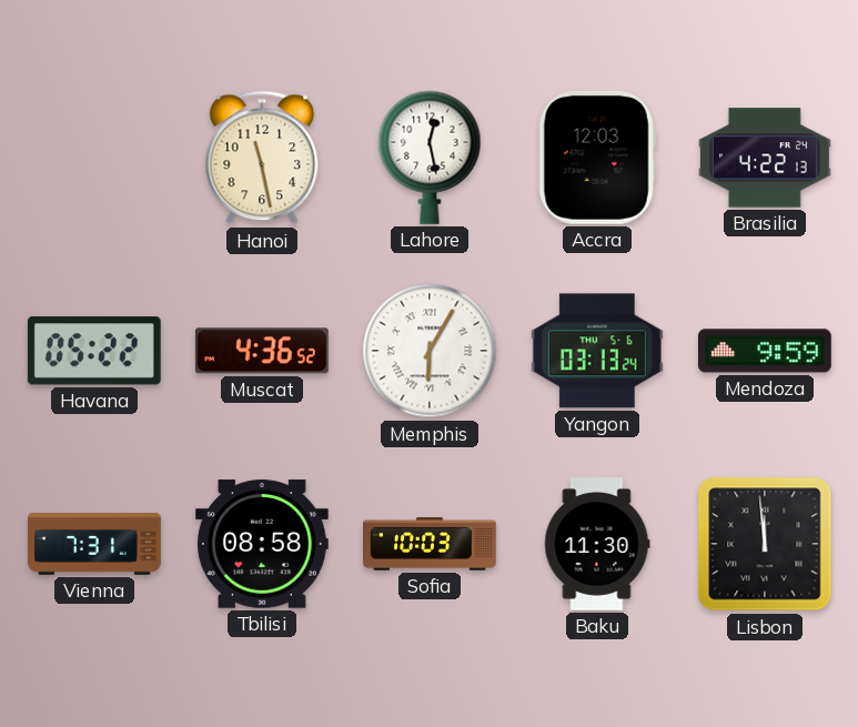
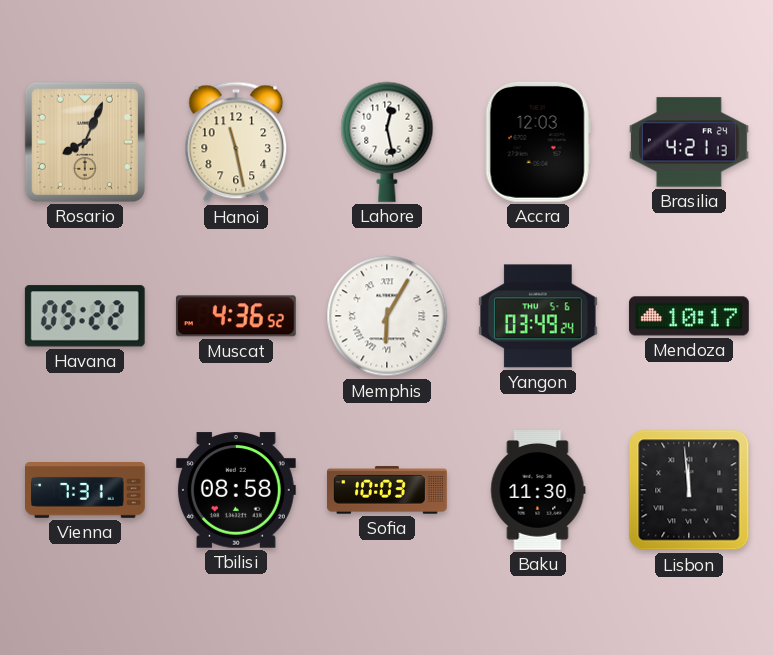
Rosario: none -> 8:04
Brasilia: 4:22 -> 4:21
Yangon: 03:13 -> 03:49
Mendoza: 9:59 -> 10:17
